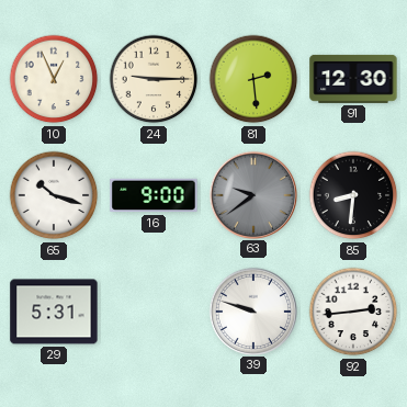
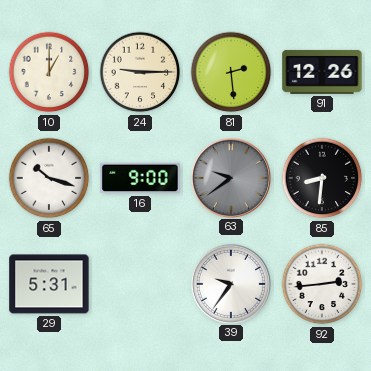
10: 12:56 -> 1:00
91: 12:30 -> 12:26
39: 9:48 -> 9:36
